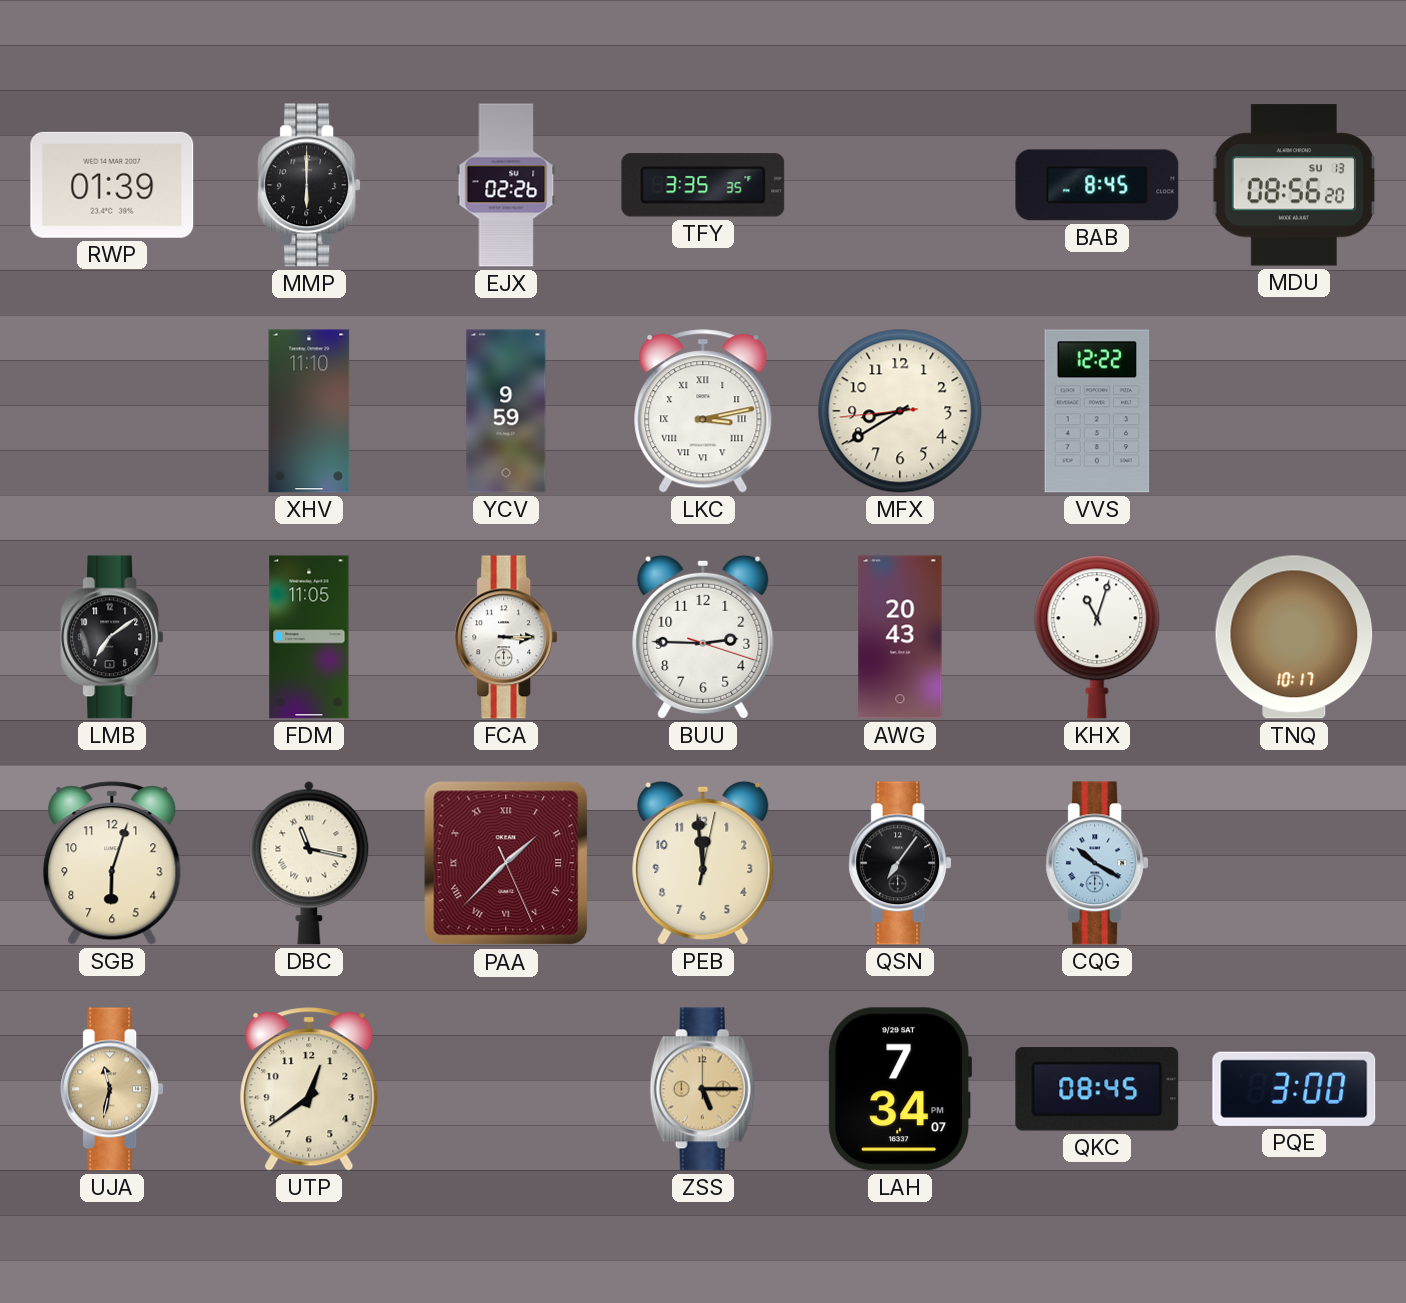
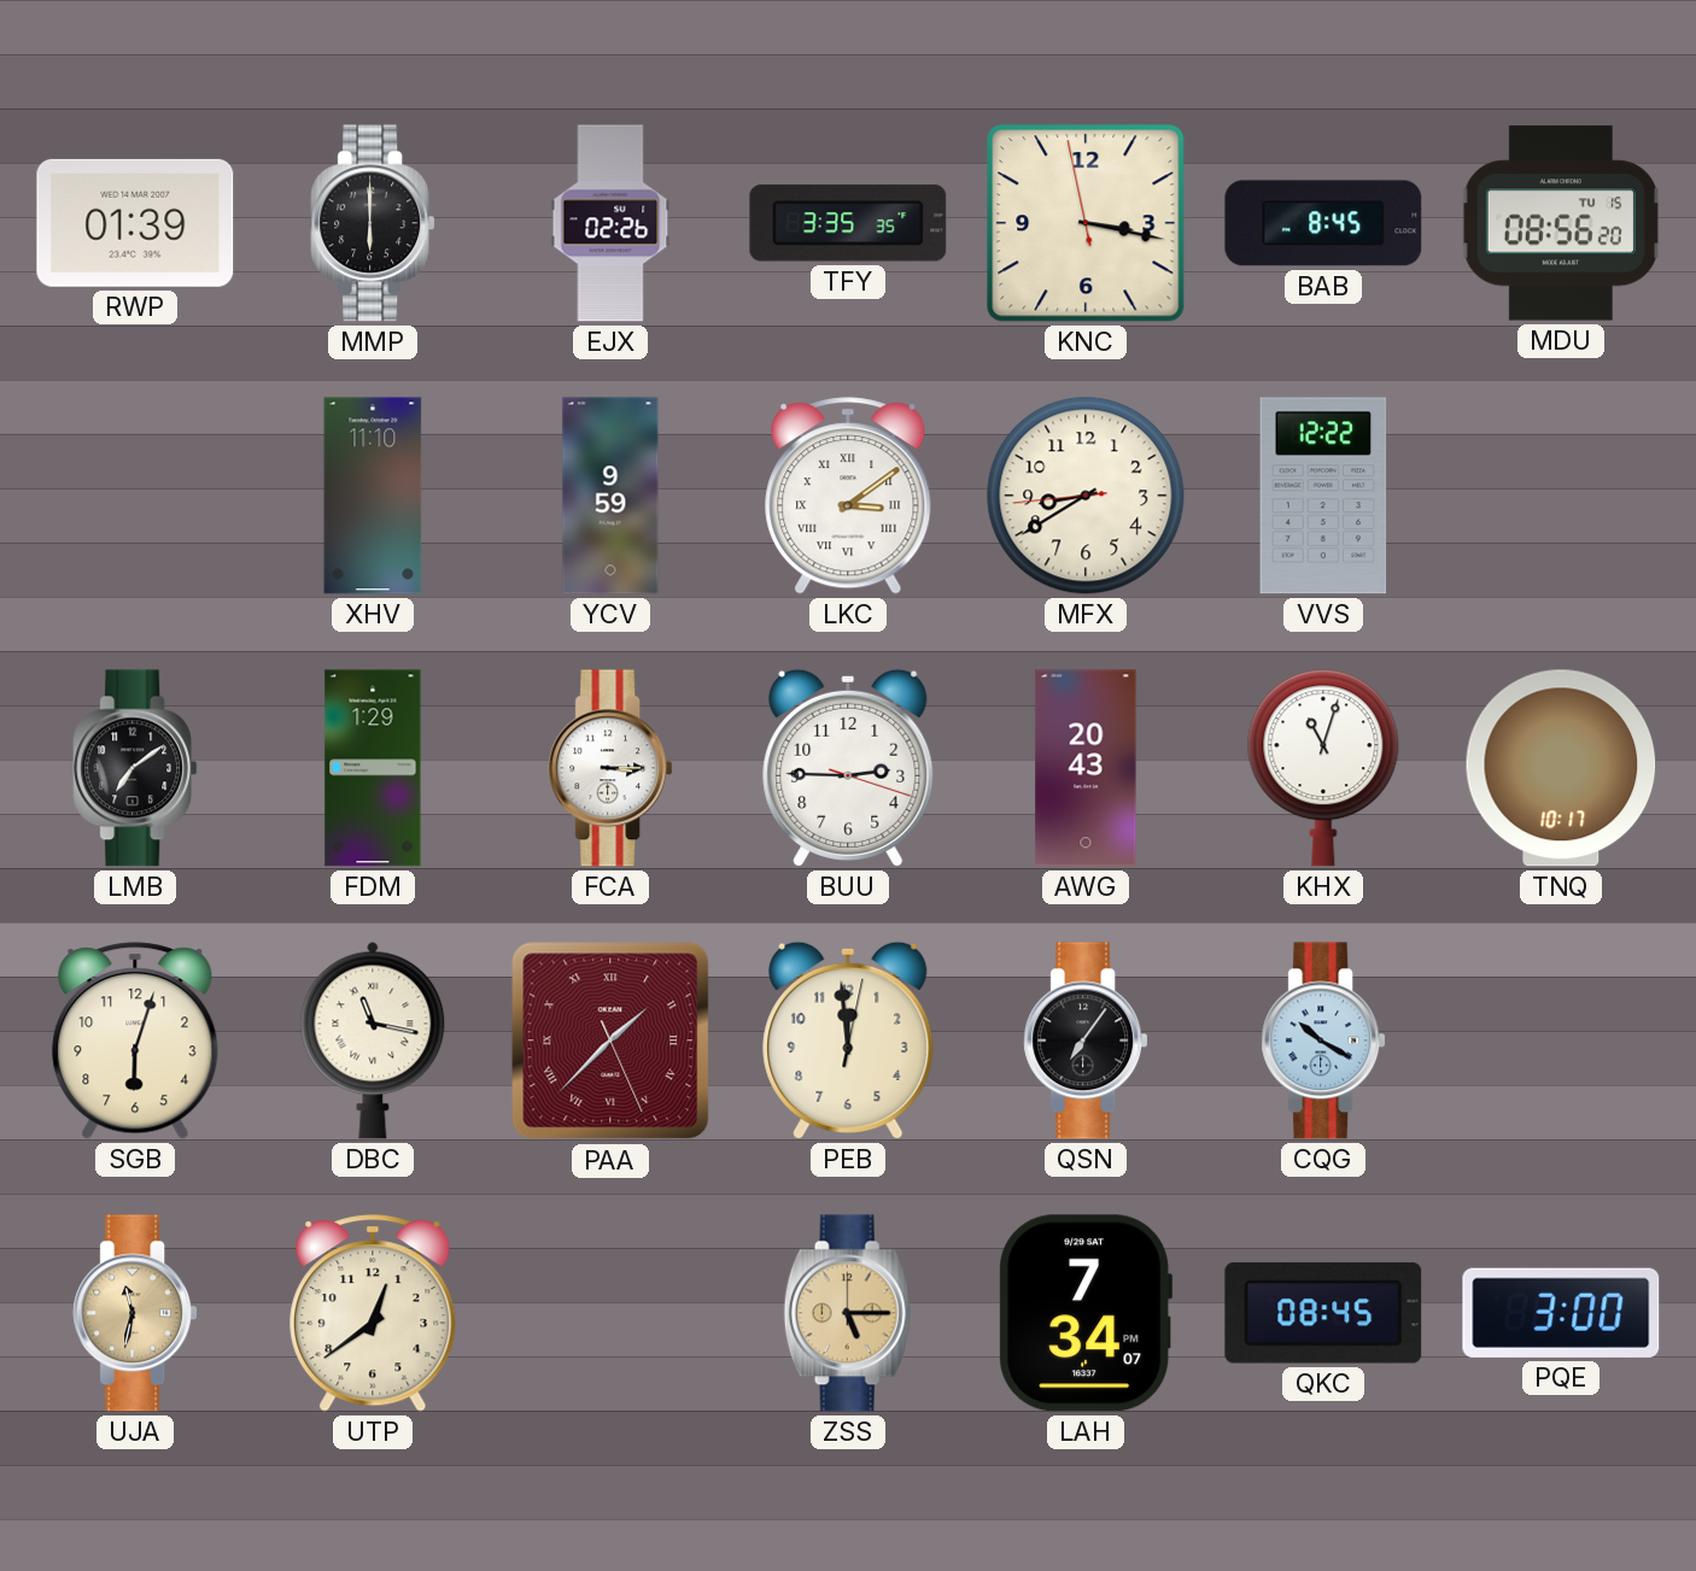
KNC: none -> 3:16
MDU date: SU 13 -> TU 15
LKC: 3:13 -> 3:09
FDM: 11:05 -> 1:29
